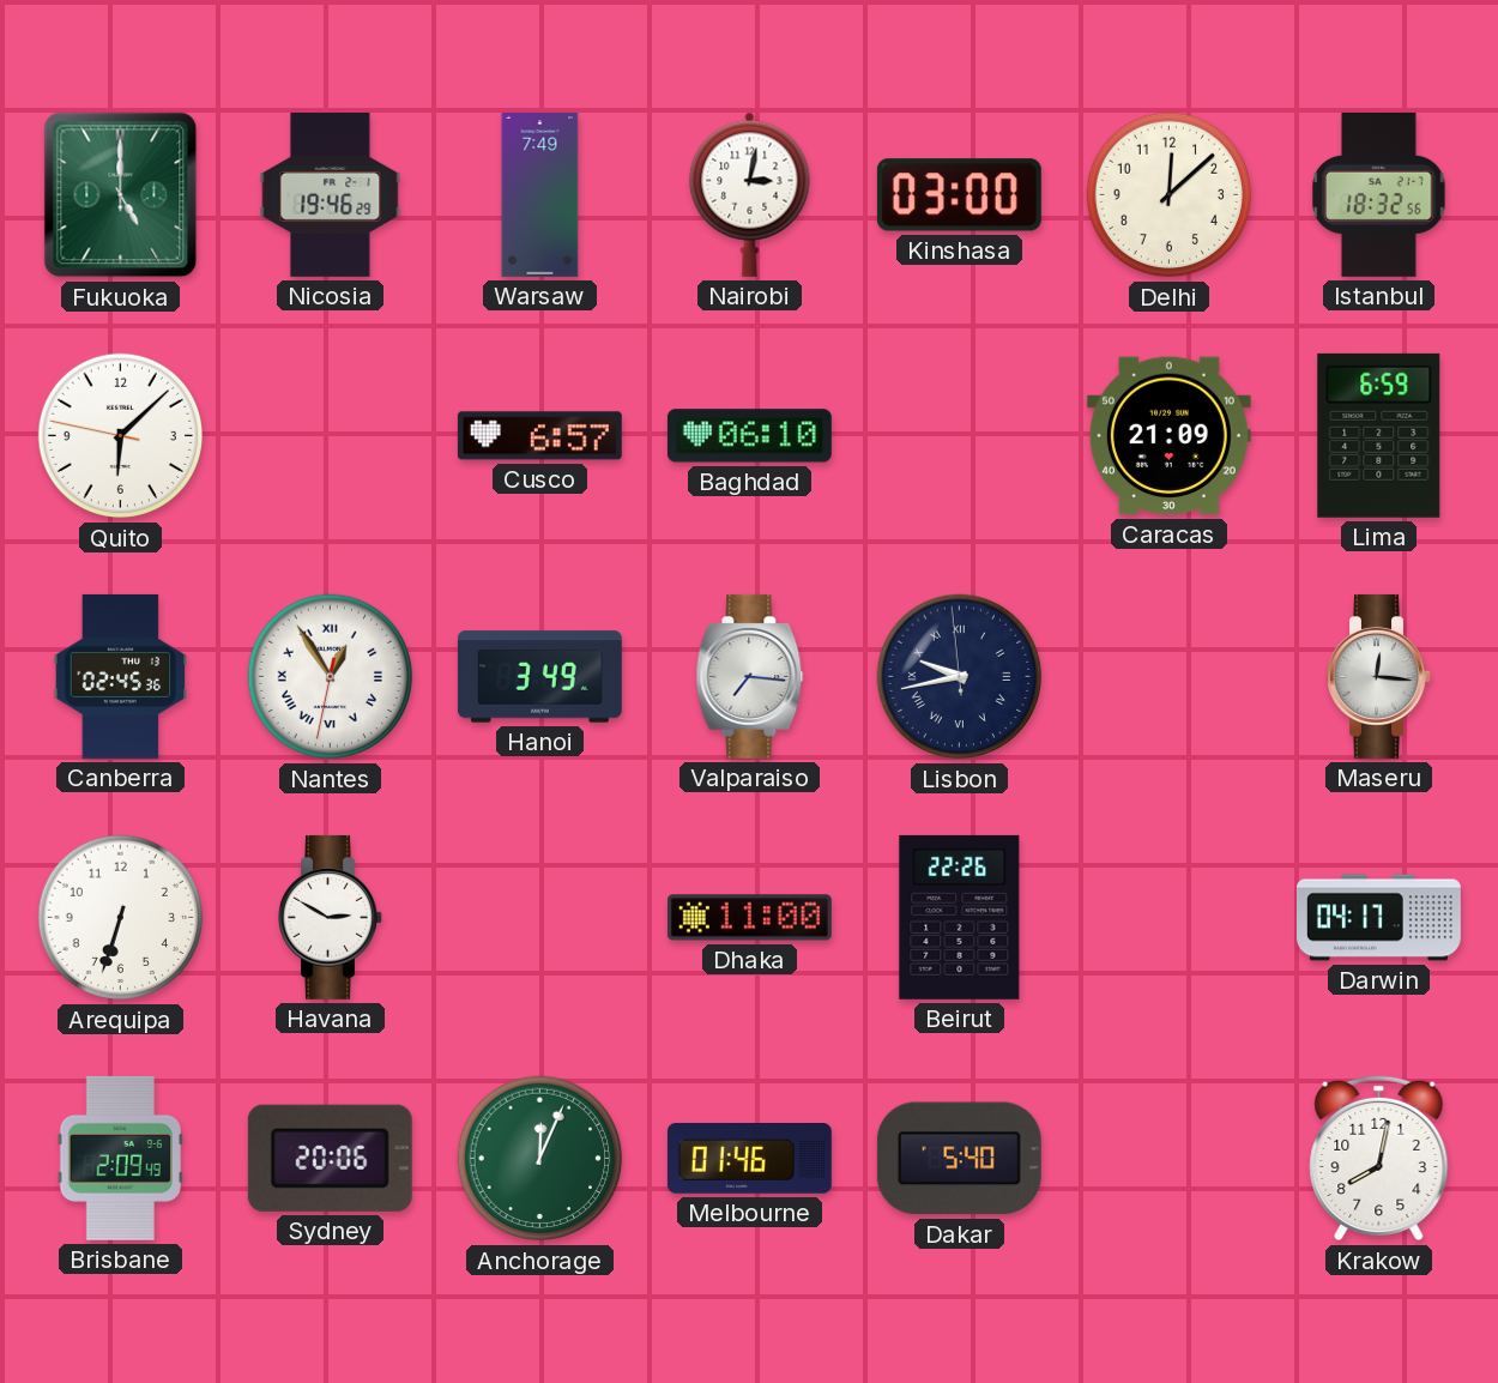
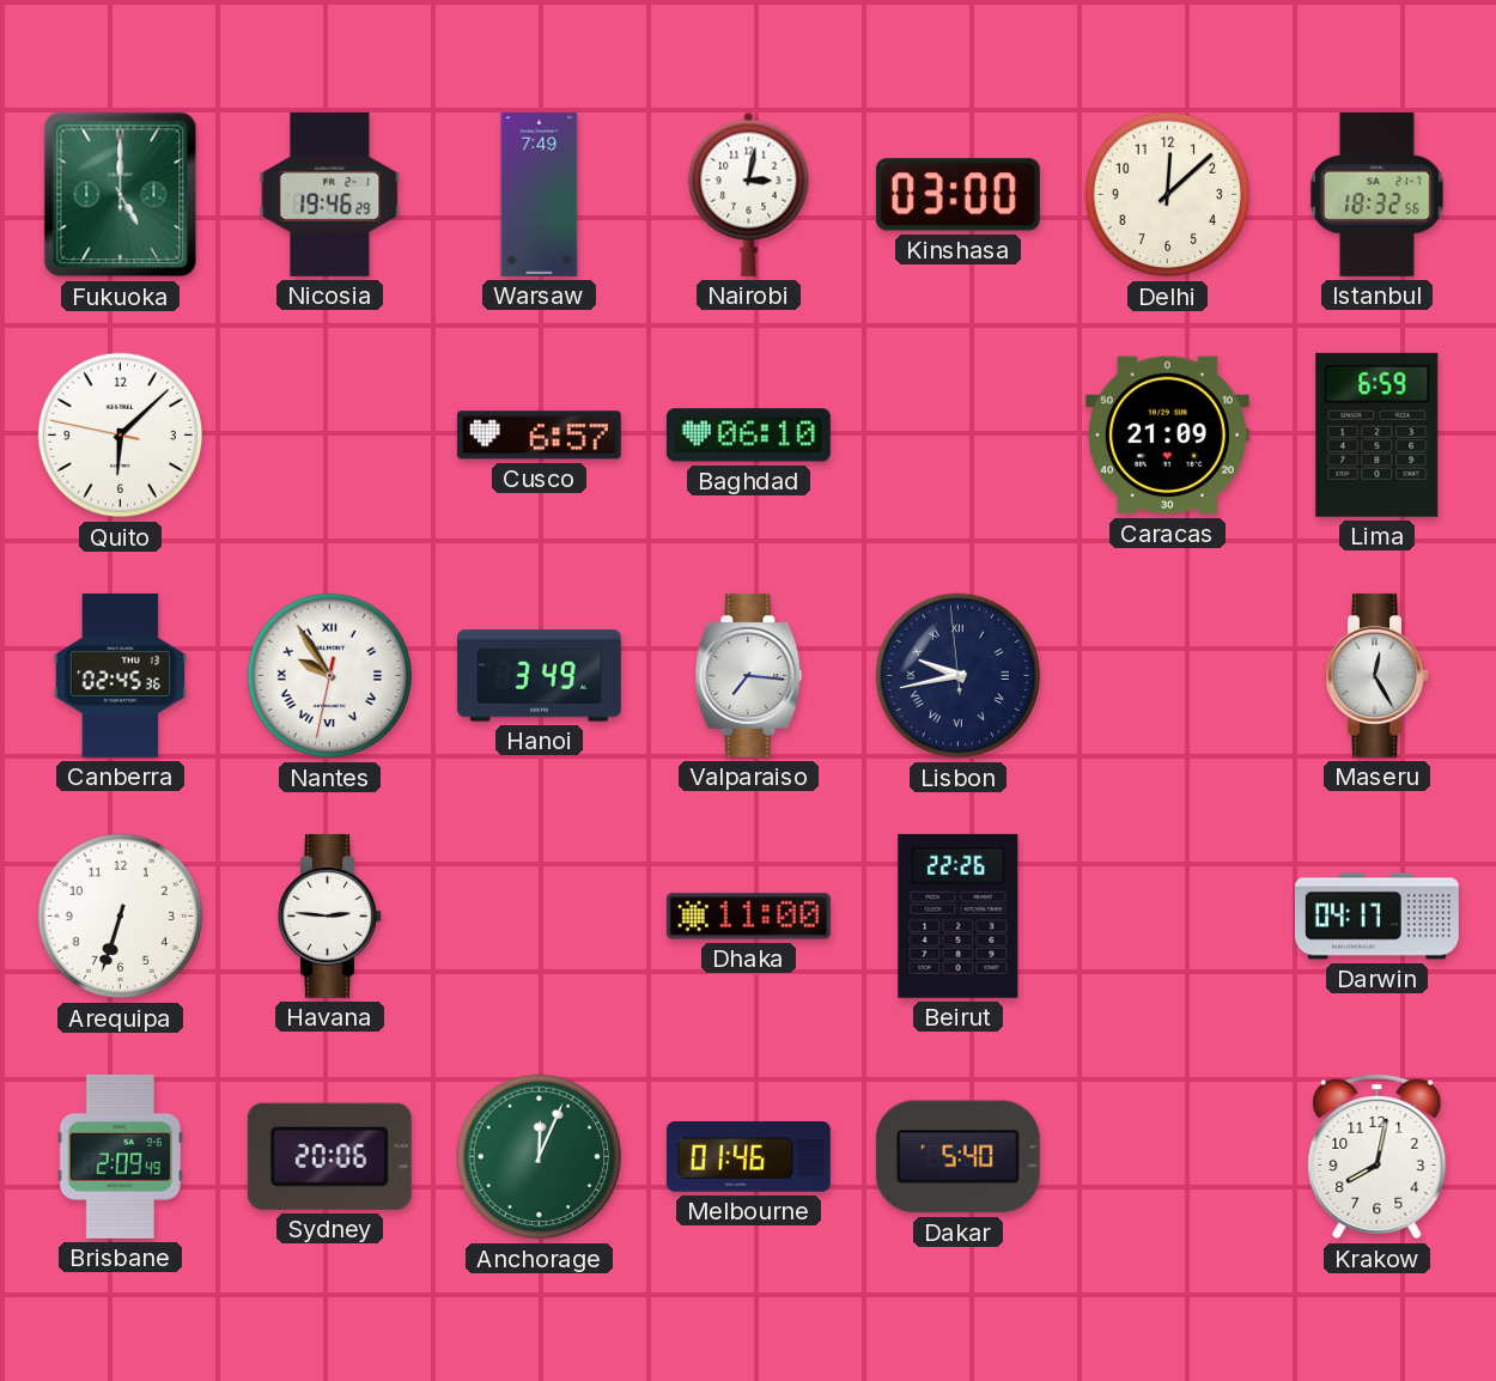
Nantes: 12:54 -> 9:54
Maseru: 12:16 -> 12:25
Havana: 2:50 -> 2:46
